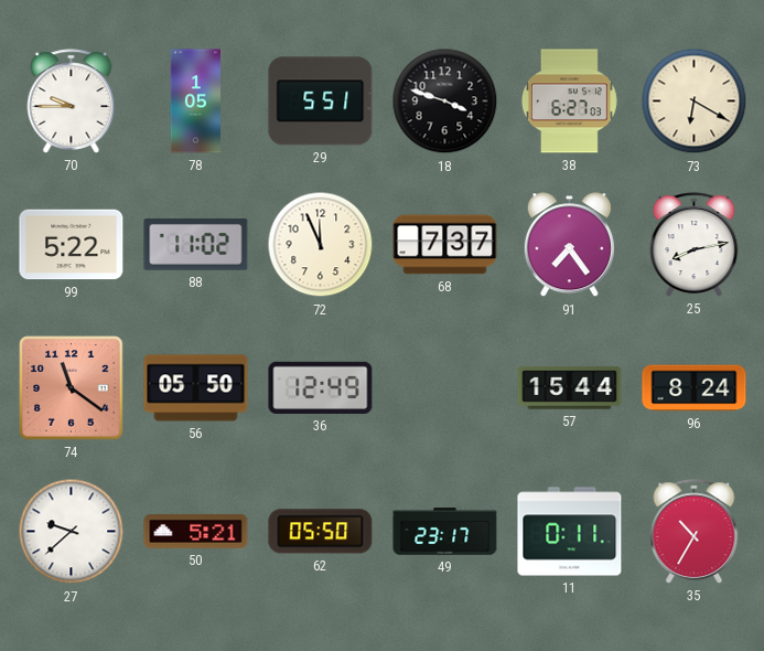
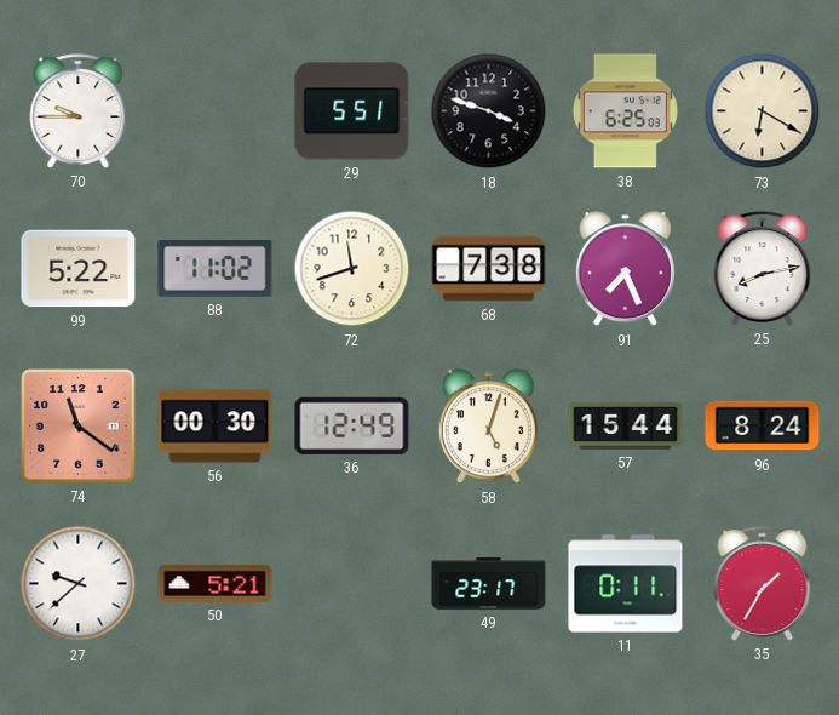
78: 1:05 -> none
38: 6:27 -> 6:25
72: 11:56 -> 11:42
68: 7:37 -> 7:38
91: 7:24 -> 7:26
56: 05:50 -> 00:30
58: none -> 5:03
62: 05:50 -> none
35: 10:35 -> 1:35
